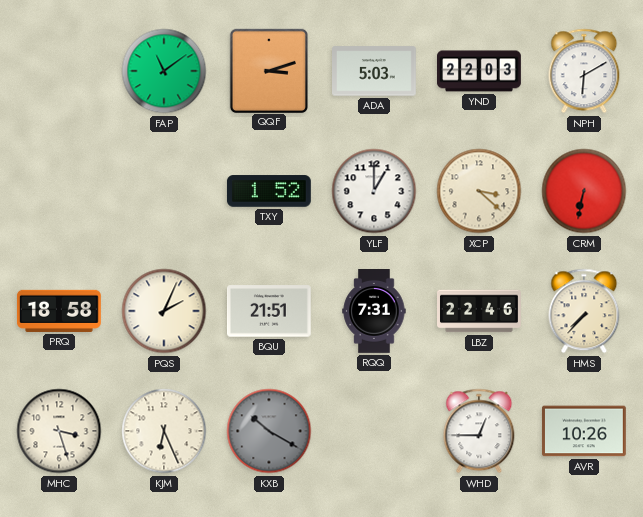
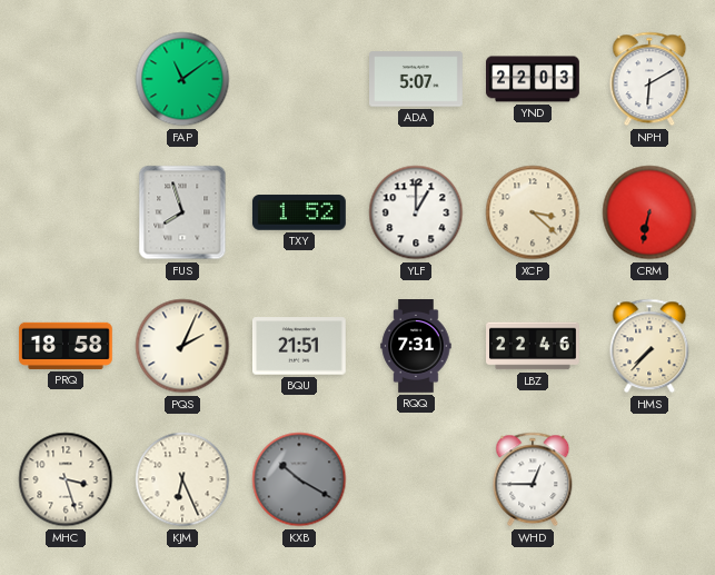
QQF: 3:12 -> none
ADA: 5:03 -> 5:07
FUS: none -> 7:57
AVR: 10:26 -> none
